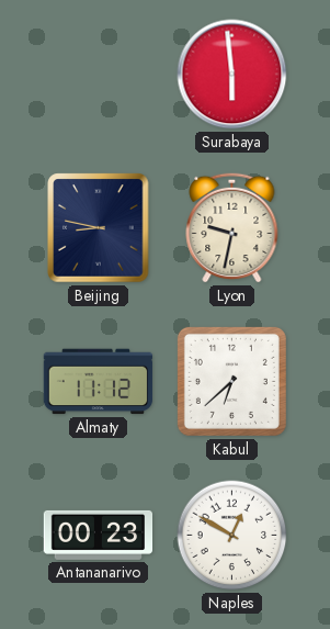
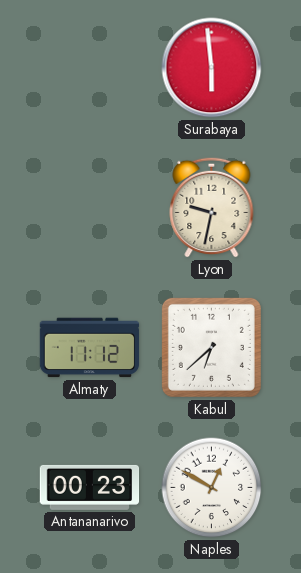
Beijing: 8:47 -> none
